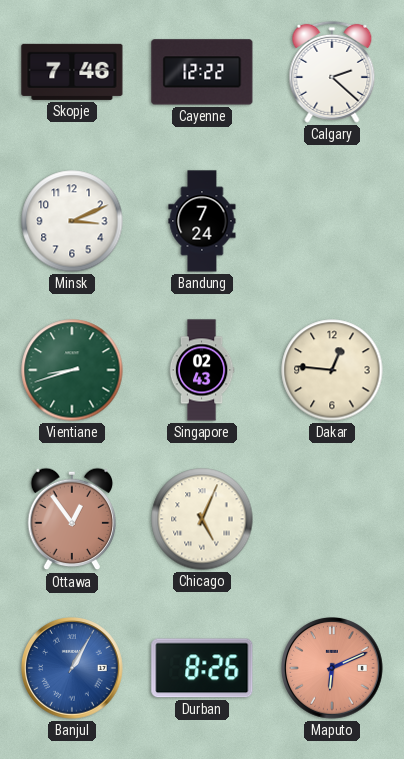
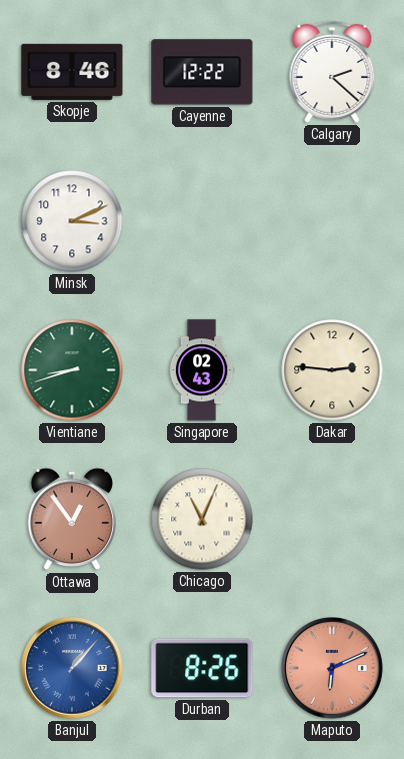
Skopje: 7:46 -> 8:46
Bandung: 7:24 -> none
Dakar: 12:46 -> 2:46
Chicago: 5:04 -> 11:04
Banjul: 1:05 -> 1:07
